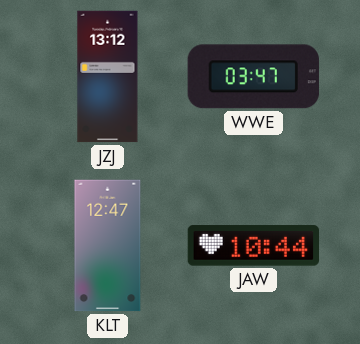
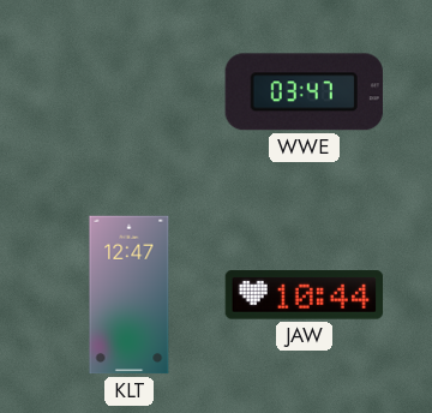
JZJ: 13:12 -> none
